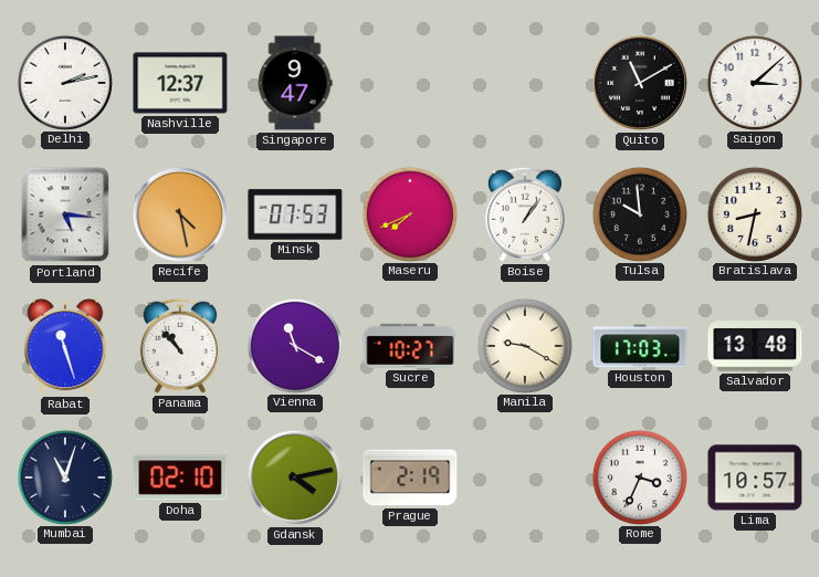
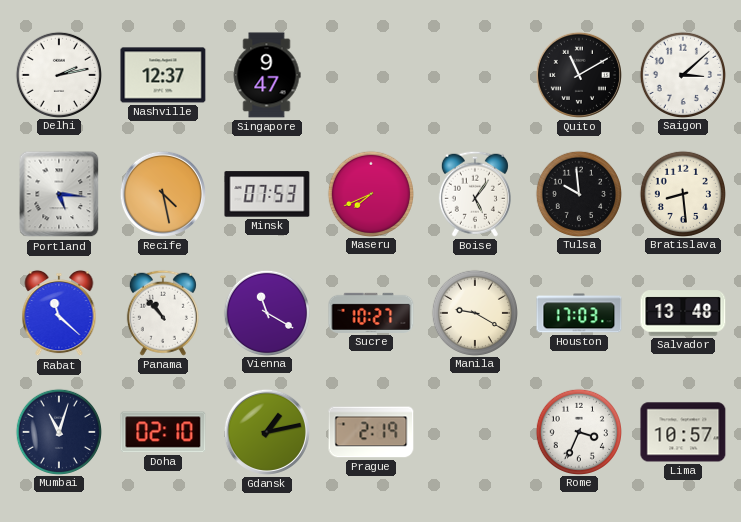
Boise: 1:06 -> 5:06
Bratislava: 8:32 -> 8:29
Rabat: 11:27 -> 11:22
Gdansk: 4:13 -> 1:13
